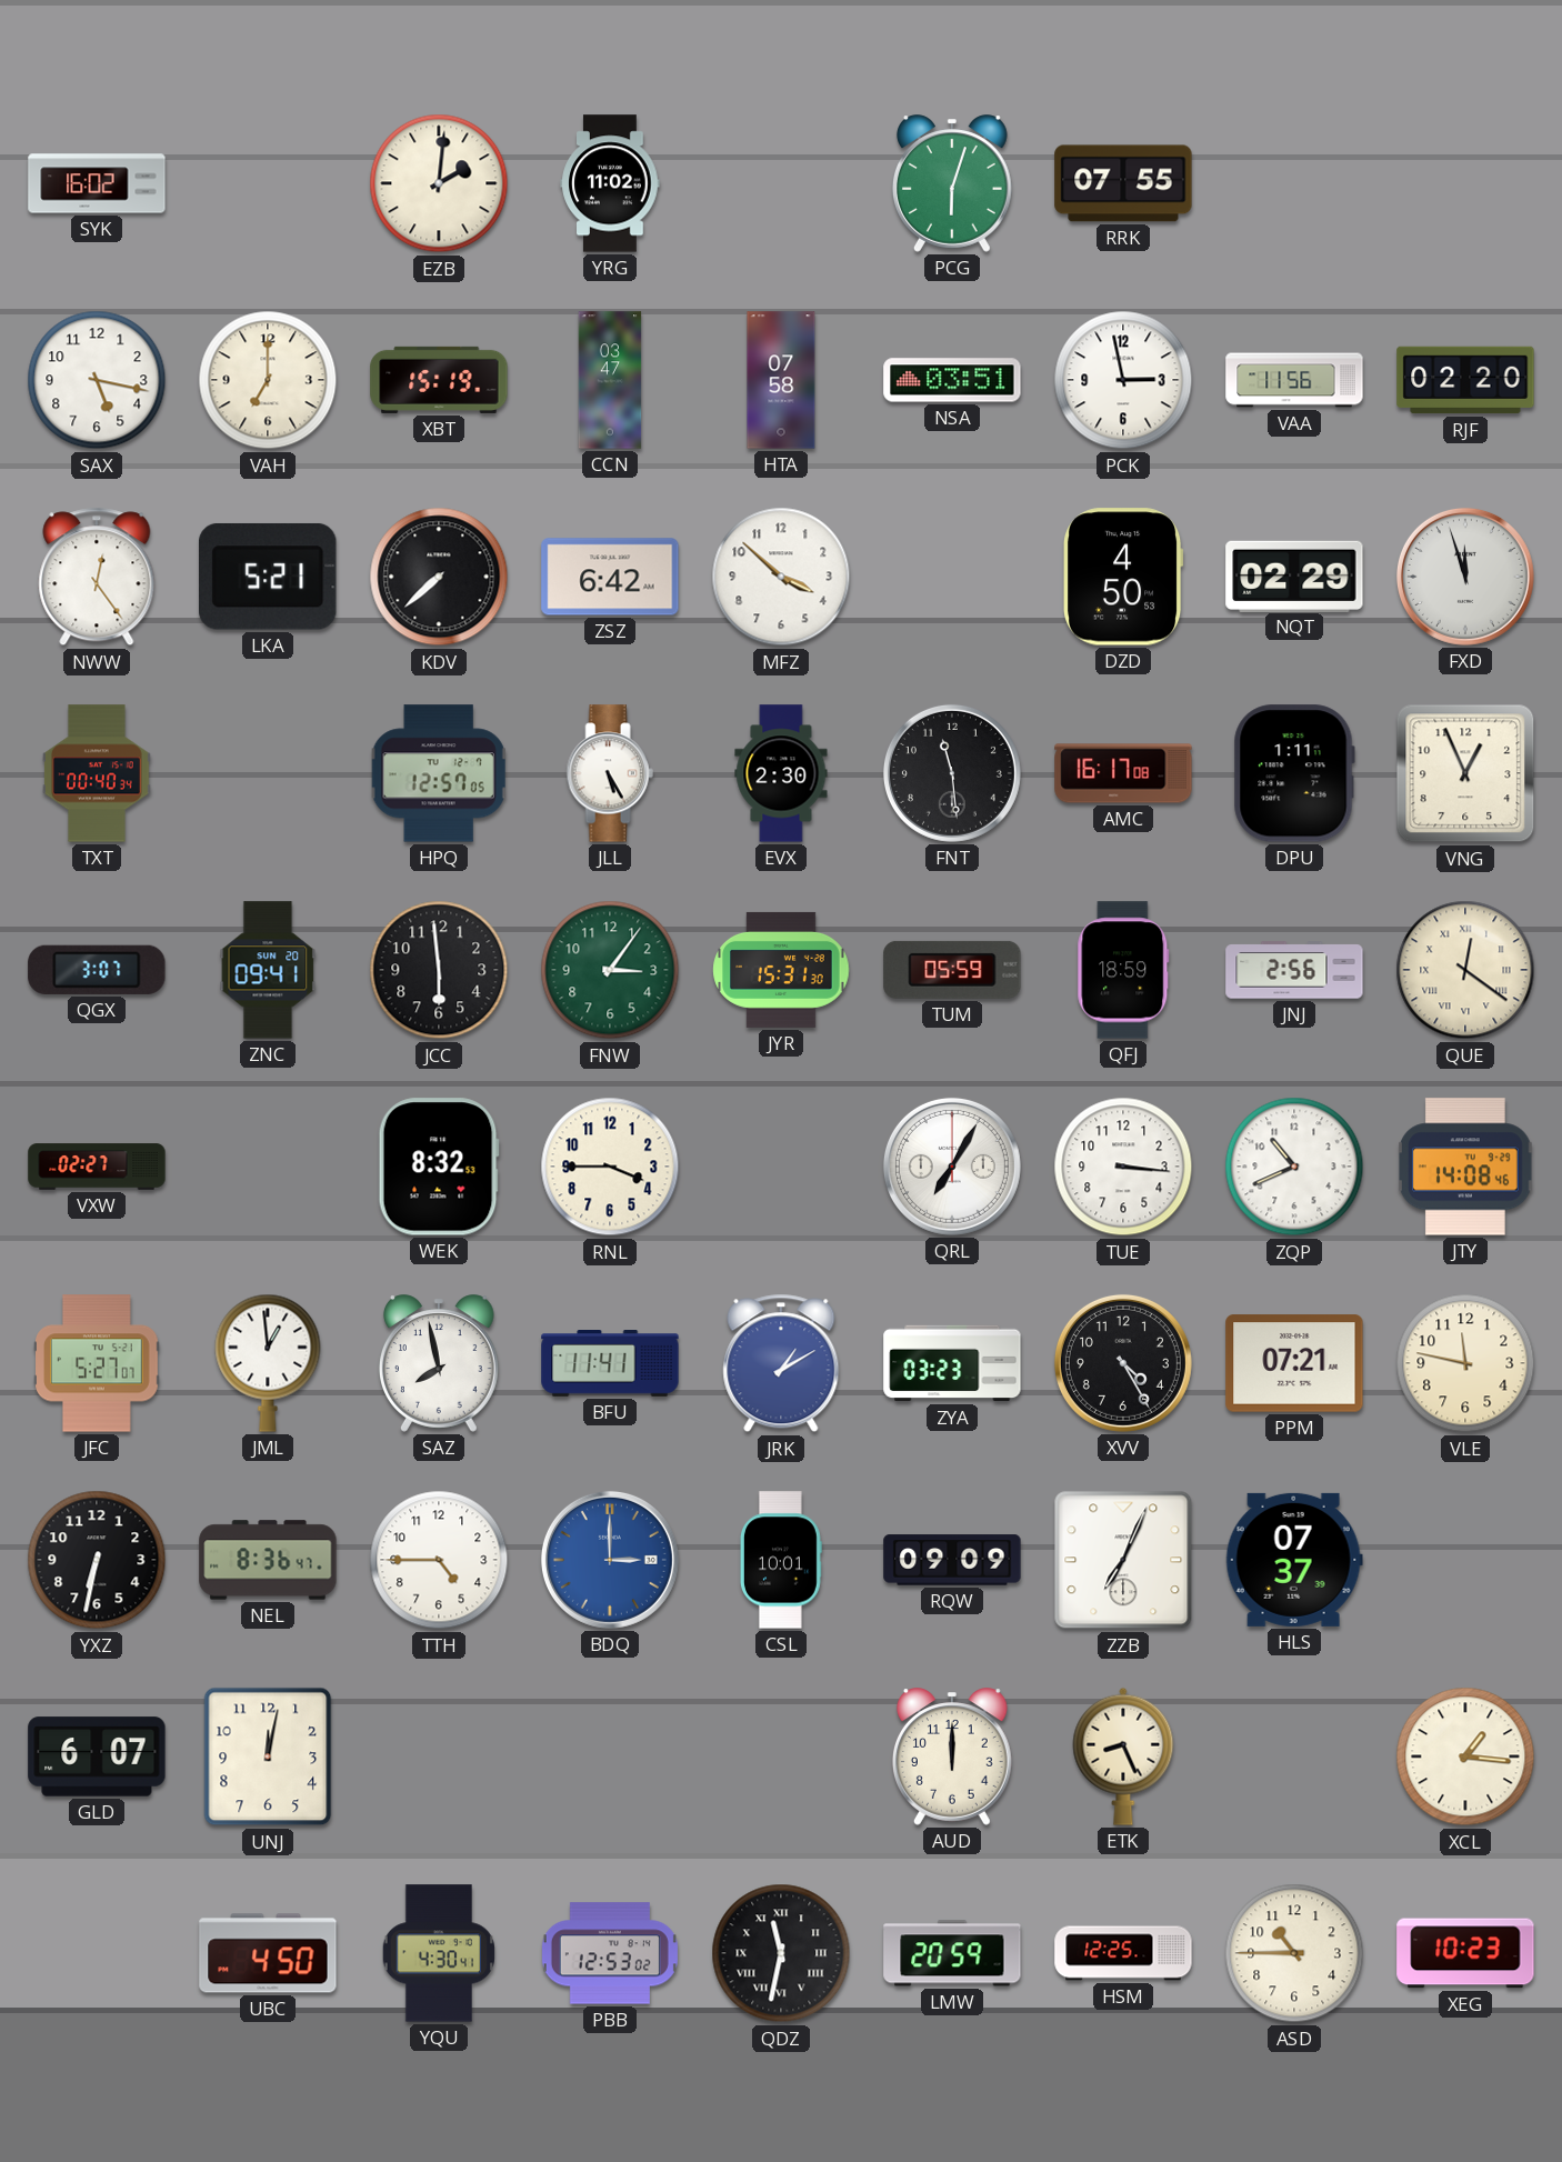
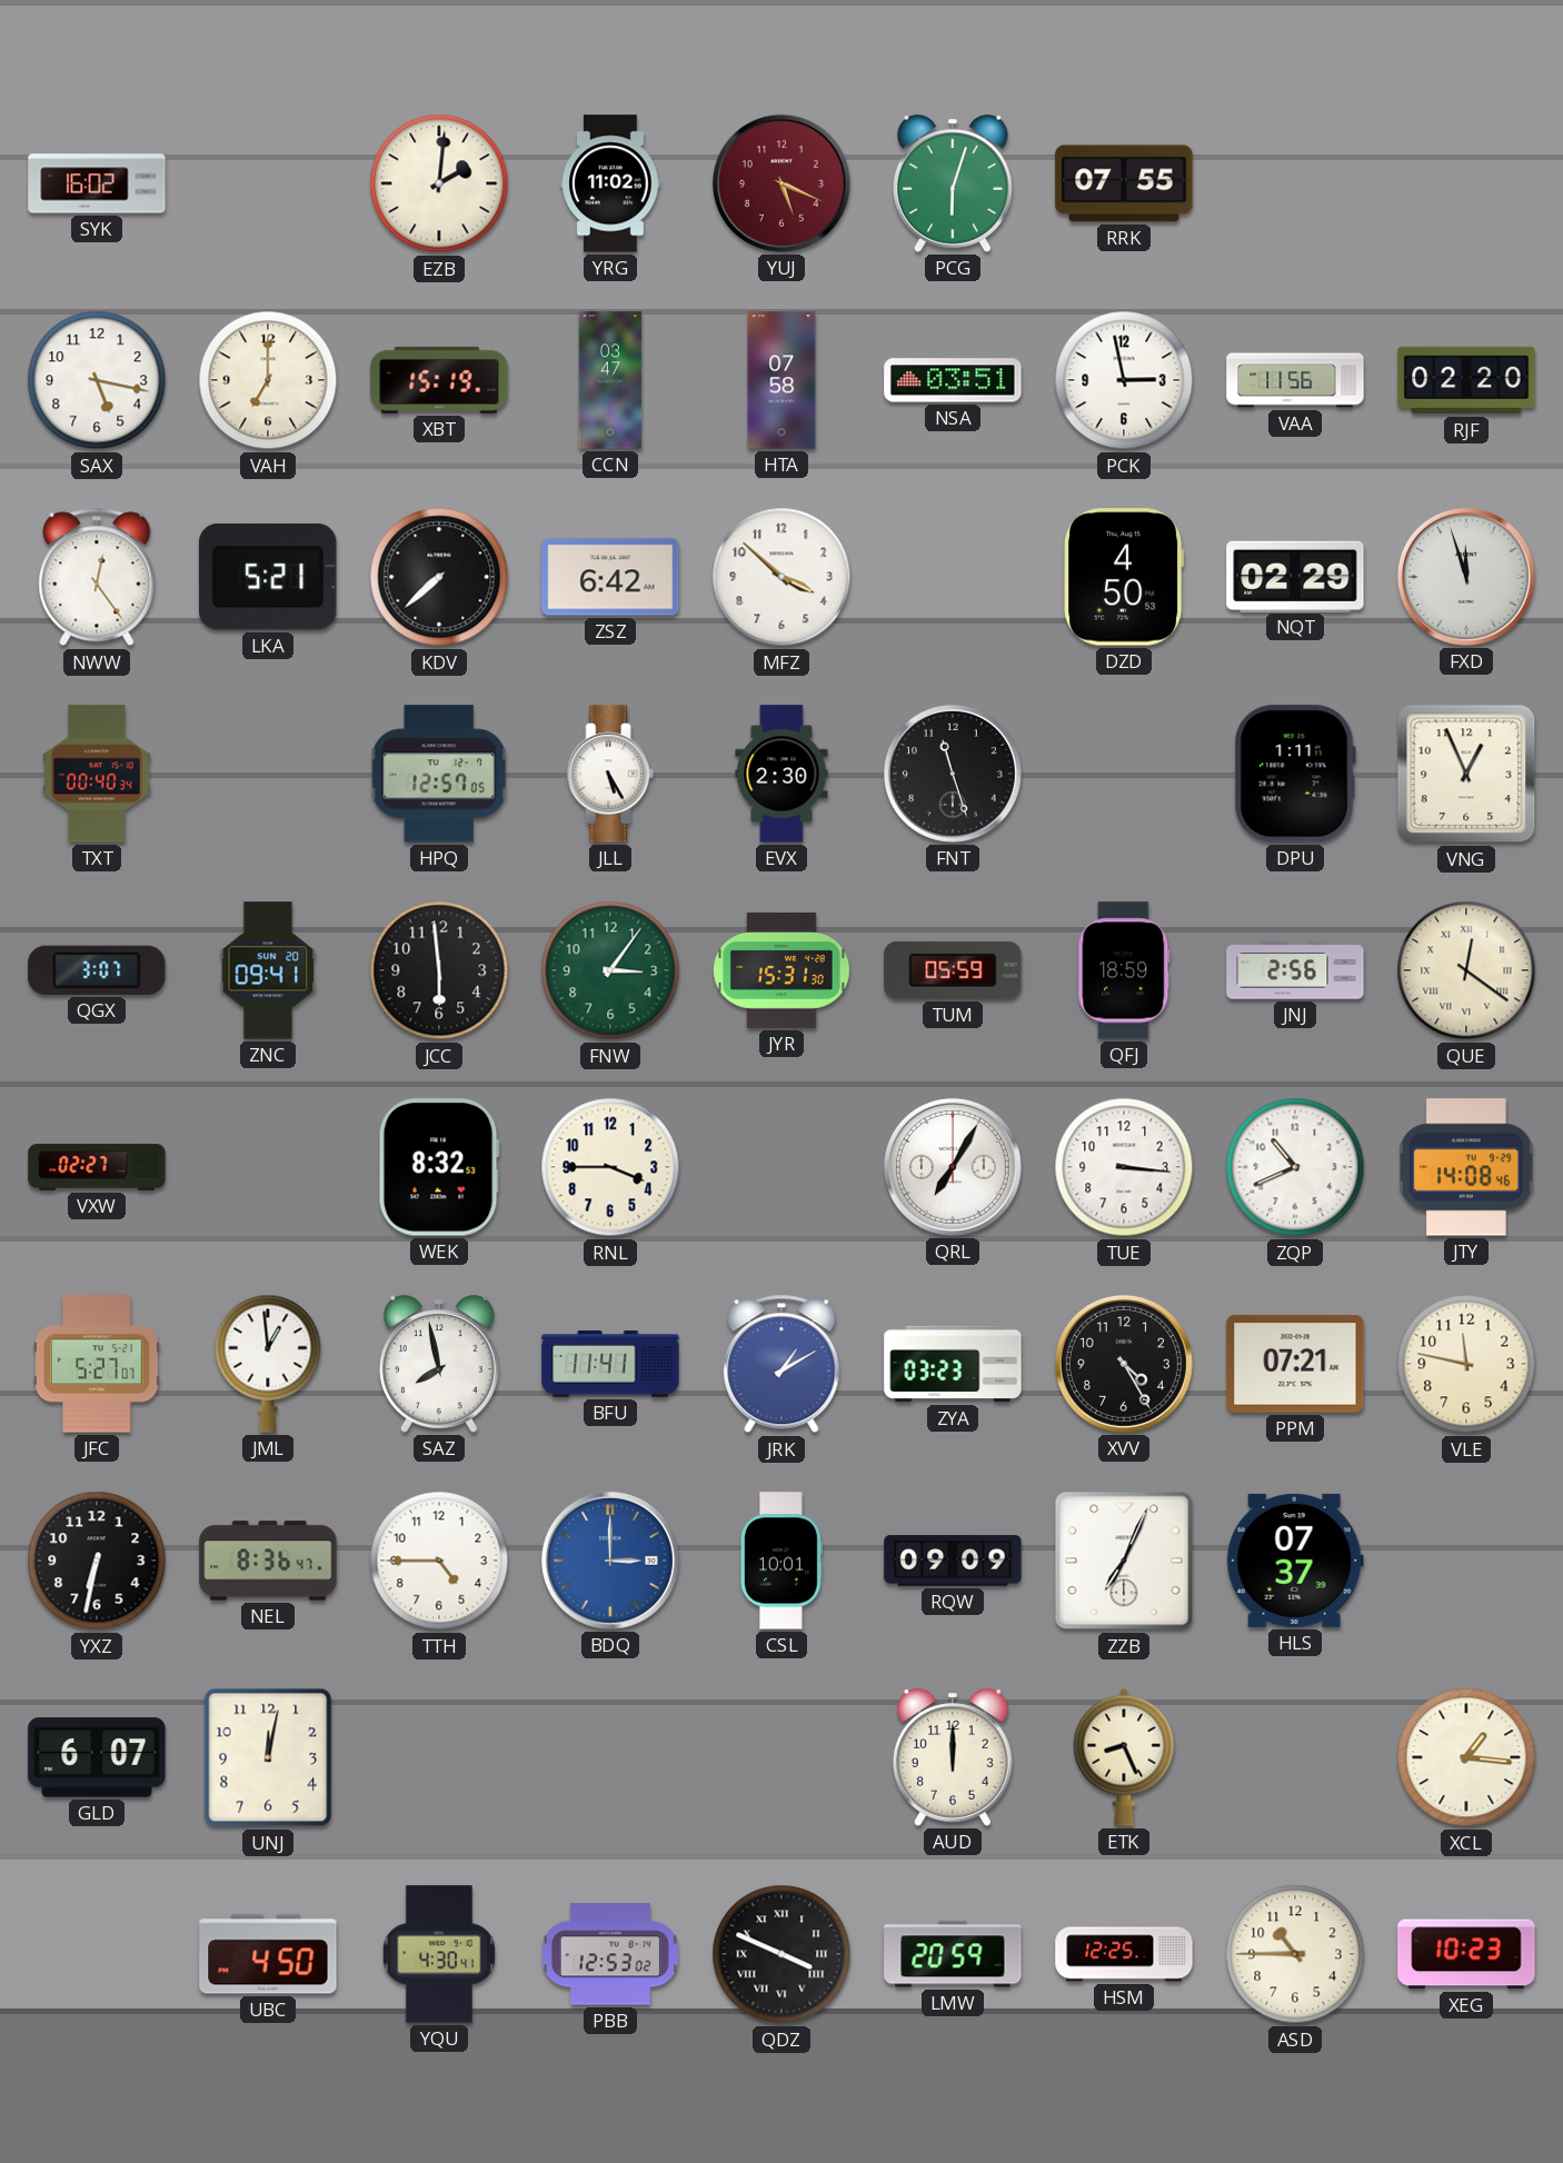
YUJ: none -> 5:19
FNT: 11:29 -> 11:27
AMC: 16:17 -> none
QDZ: 11:32 -> 3:49
